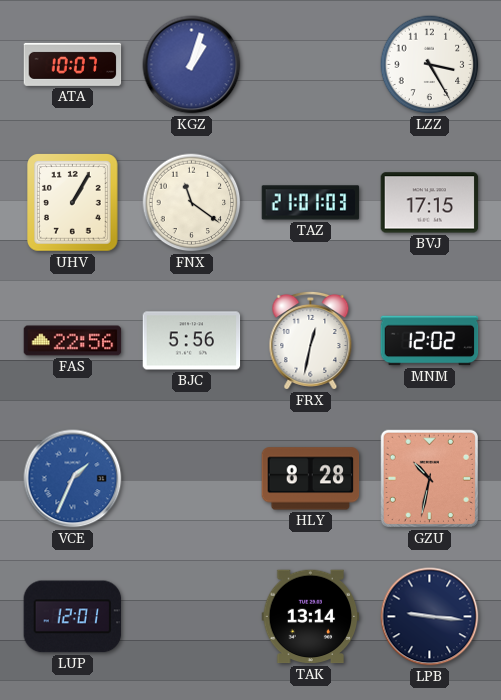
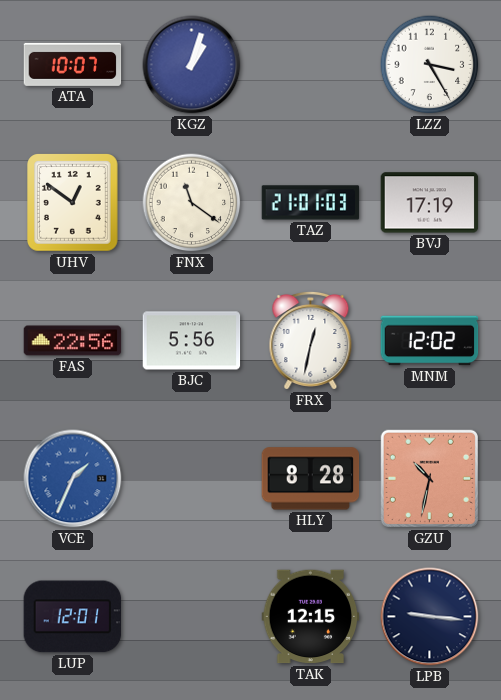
UHV: 1:05 -> 12:51
BVJ: 17:15 -> 17:19
TAK: 13:14 -> 12:15
